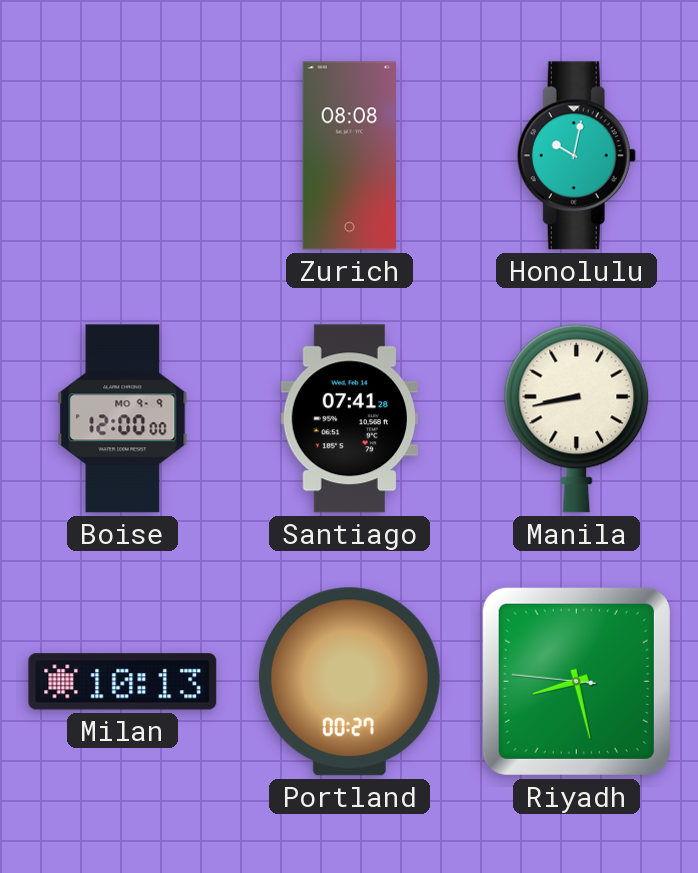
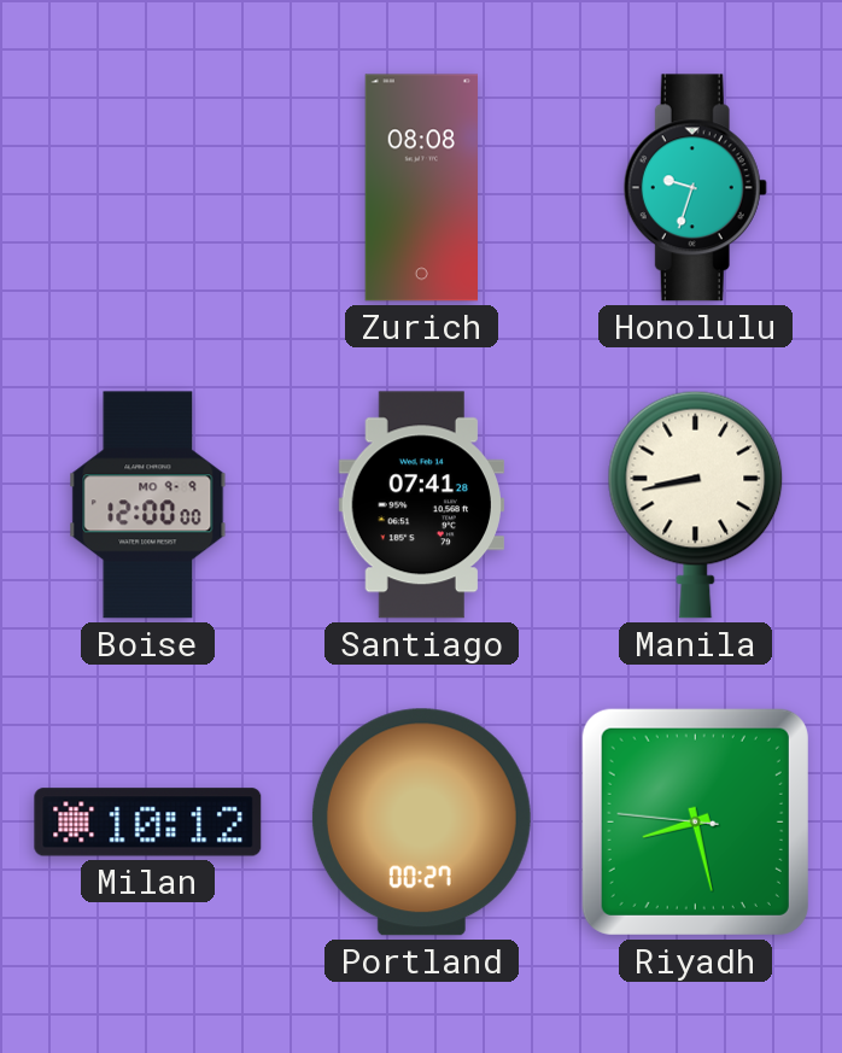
Honolulu: 10:02 -> 9:33
Milan: 10:13 -> 10:12
